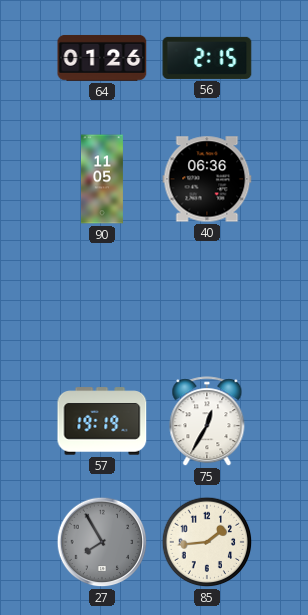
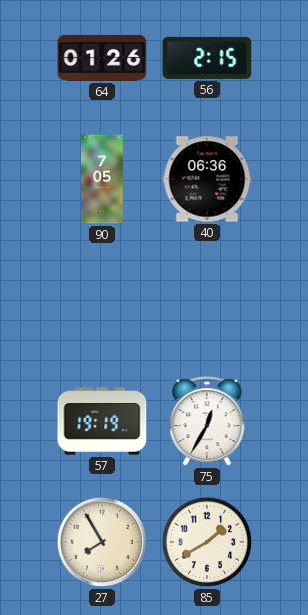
90: 11:05 -> 7:05
27 dial: grey -> cream
85: 1:44 -> 1:40
